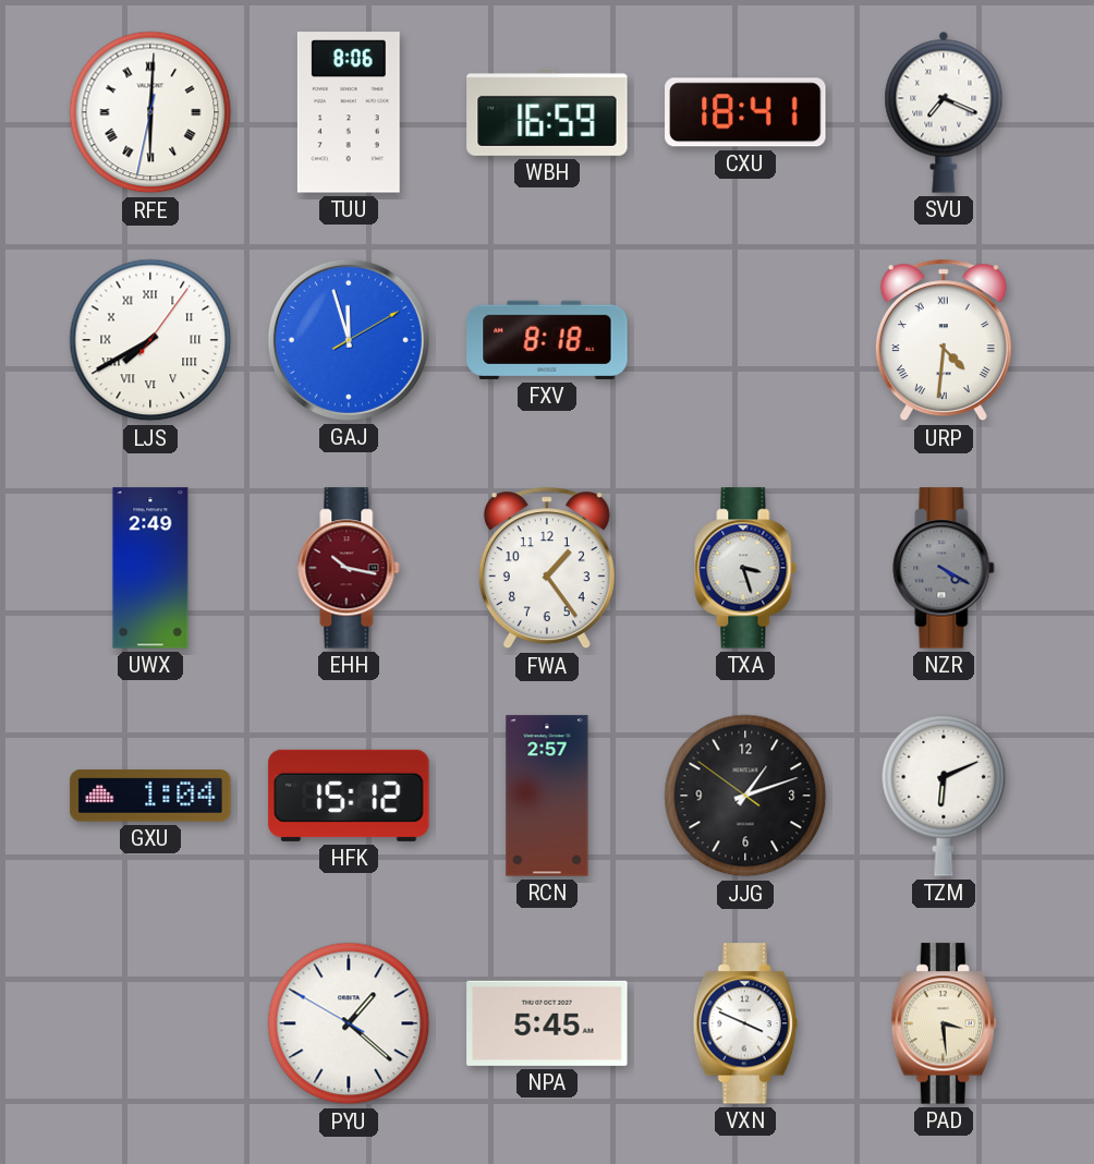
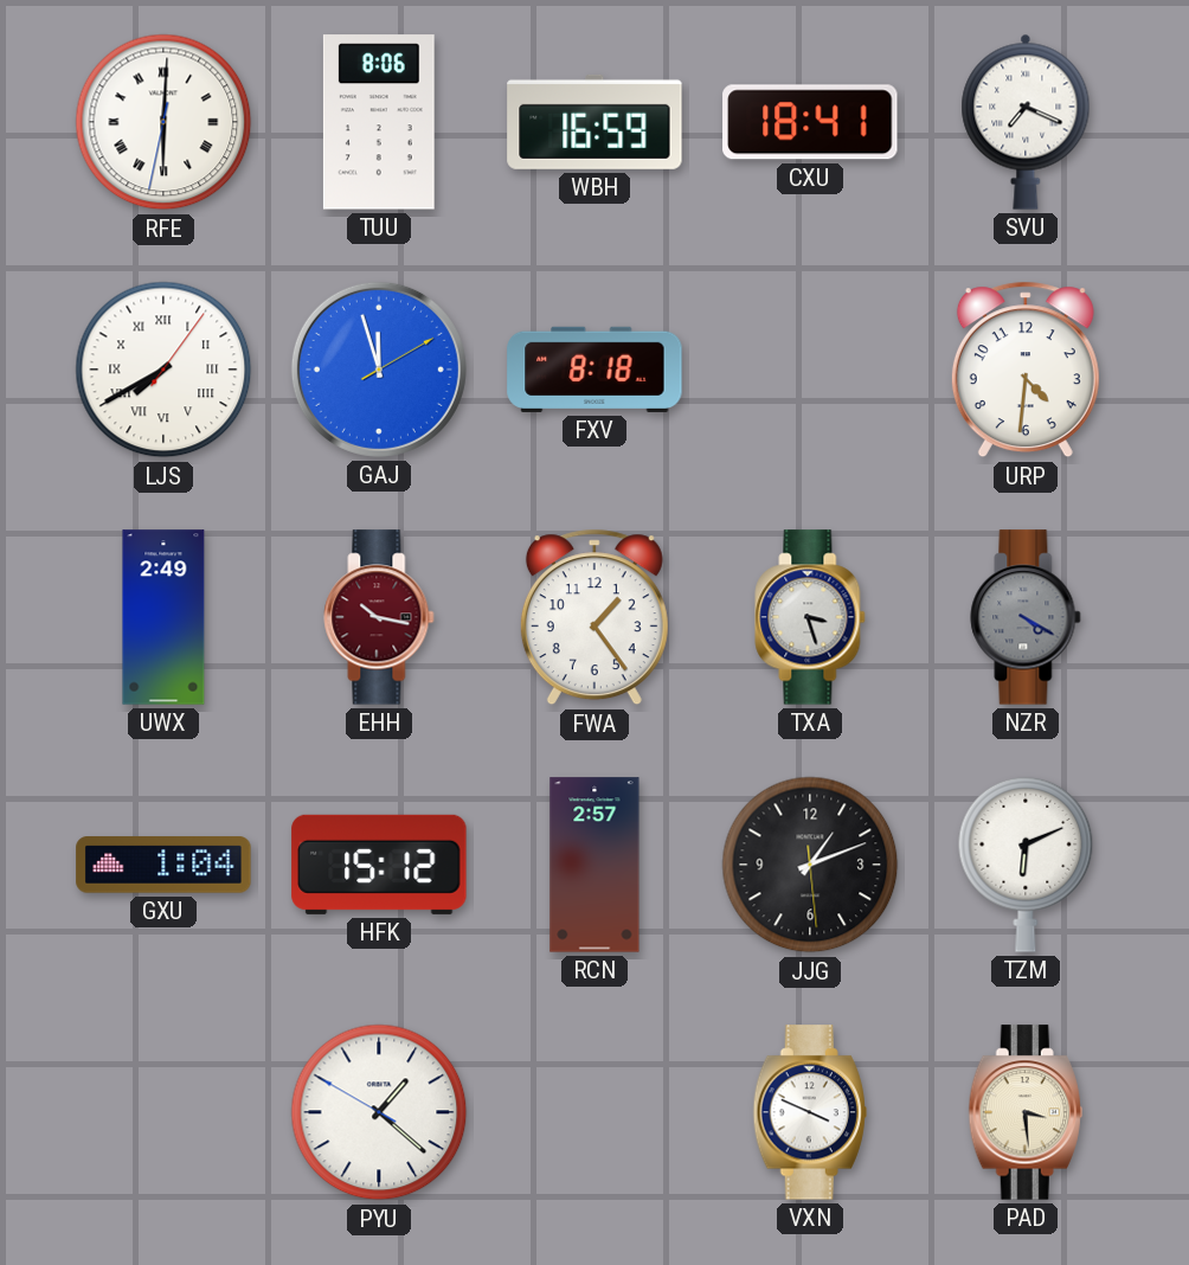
URP numerals: Roman -> Arabic
JJG: 1:11:51 -> 1:11:29
NPA: 5:45 -> none
